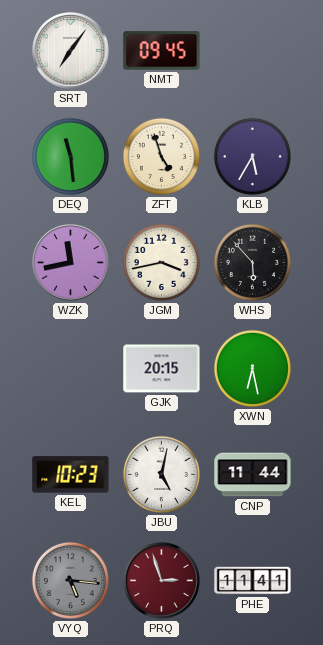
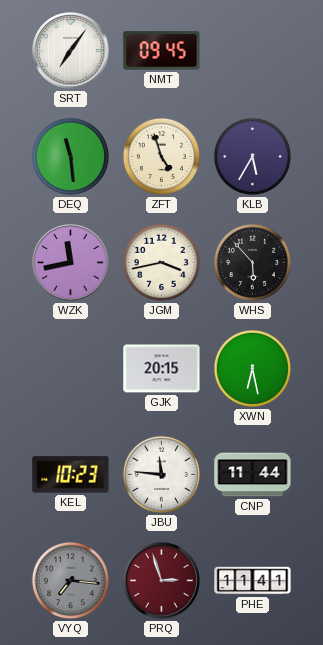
JBU: 5:02 -> 11:46
VYQ: 5:16 -> 7:16
